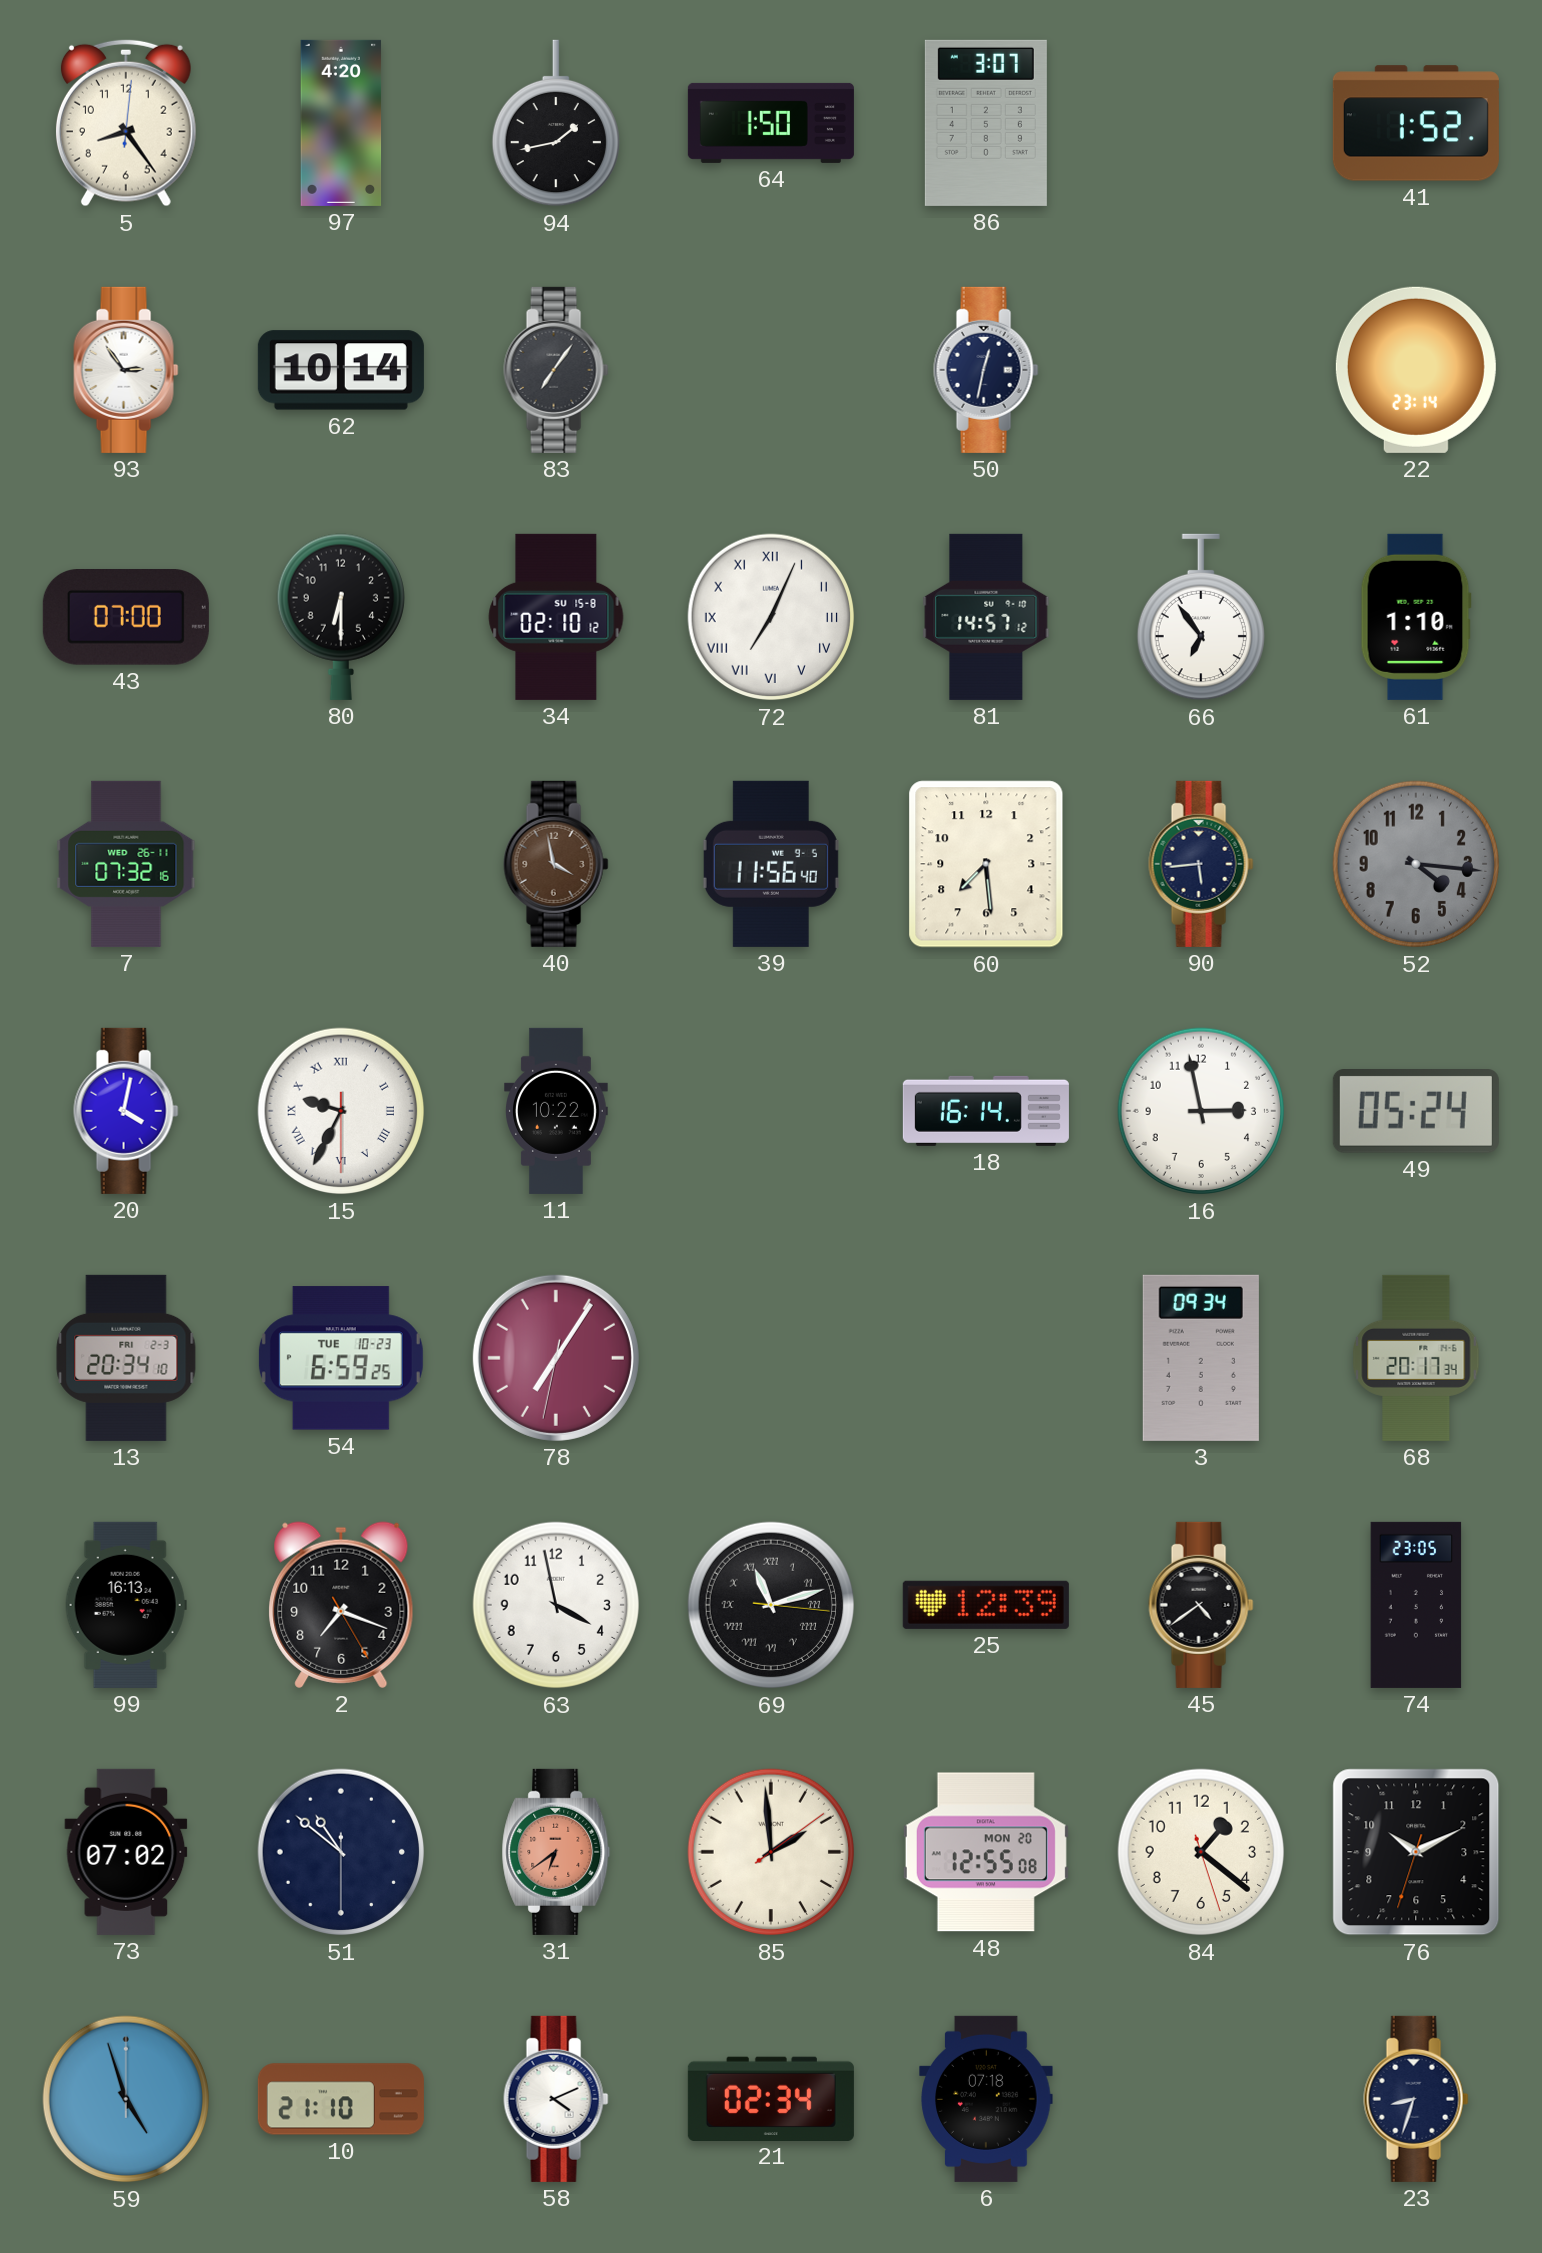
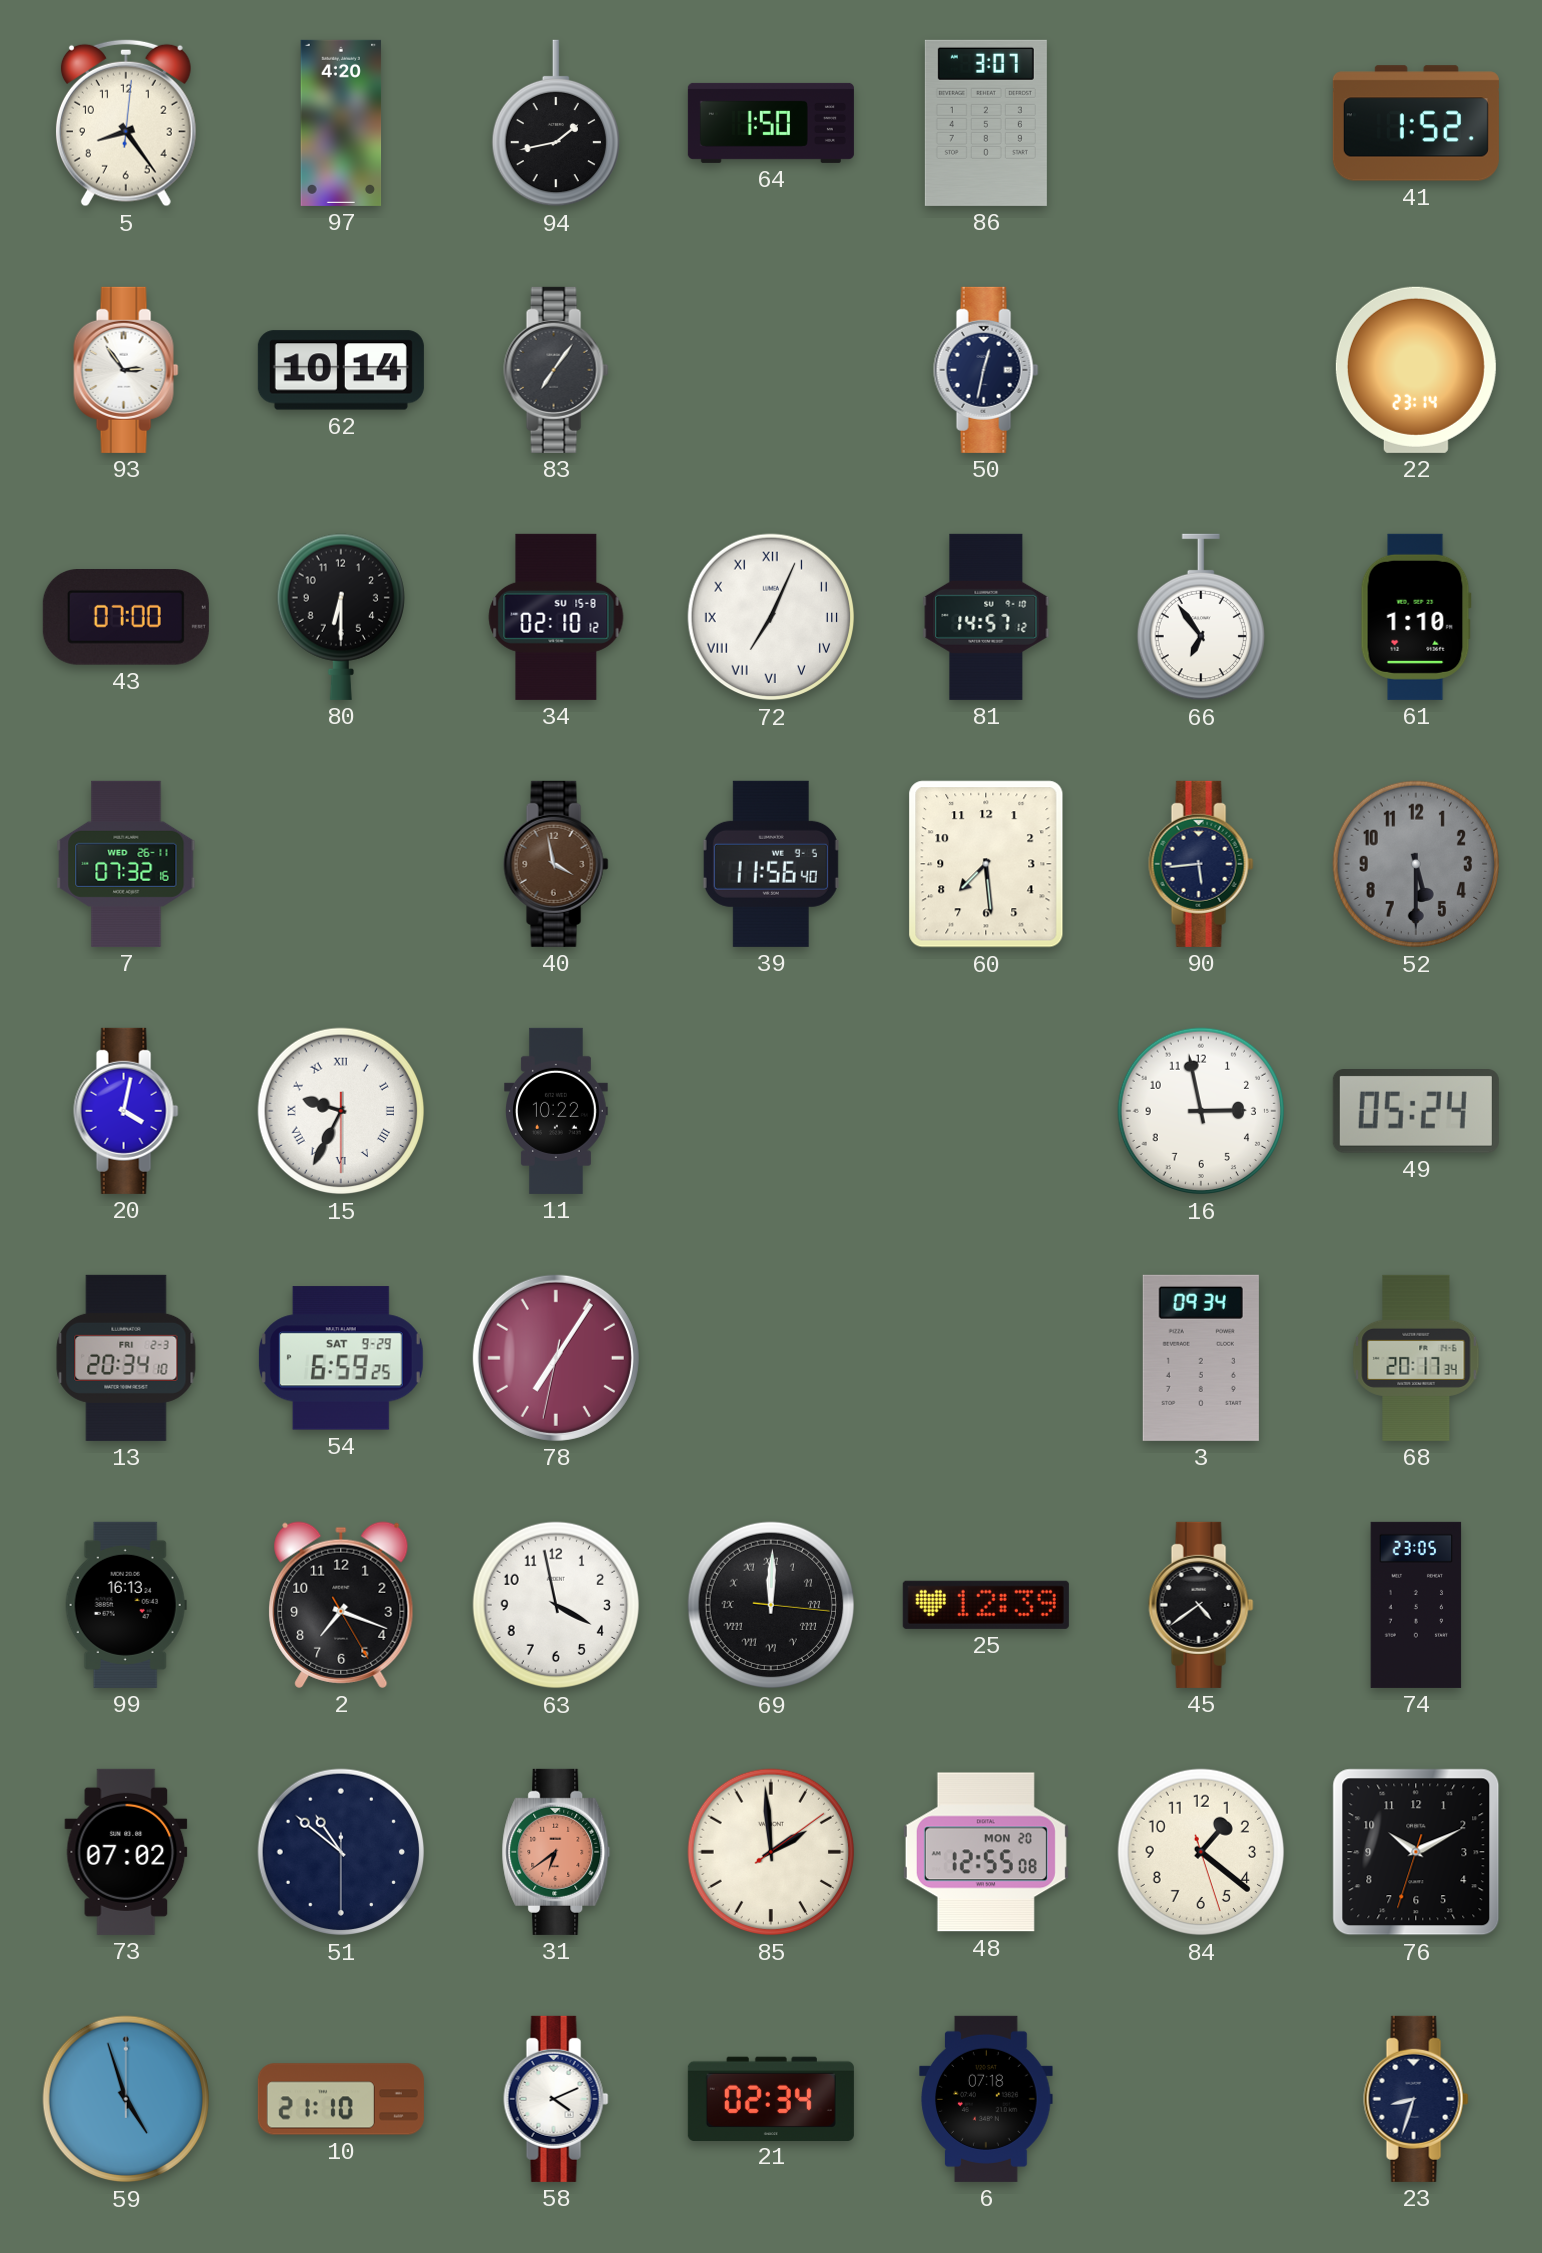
52: 4:16 -> 5:30
18: 16:14 -> none
54 date: TUE 10-23 -> SAT 9-29
69: 11:12 -> 12:00
